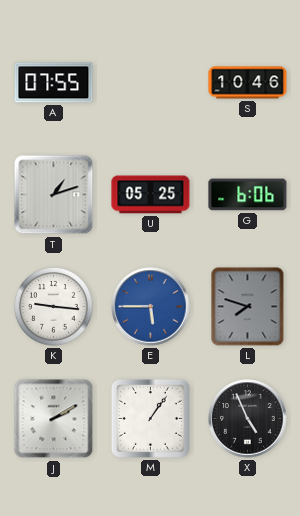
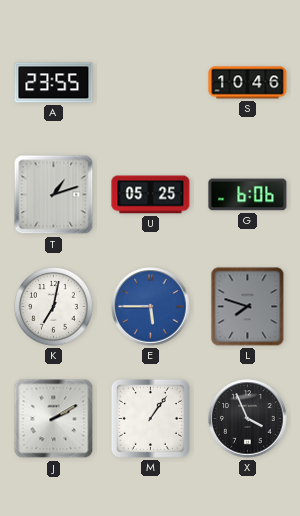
A: 07:55 -> 23:55
K: 9:16 -> 7:02
X: 4:56 -> 3:56
